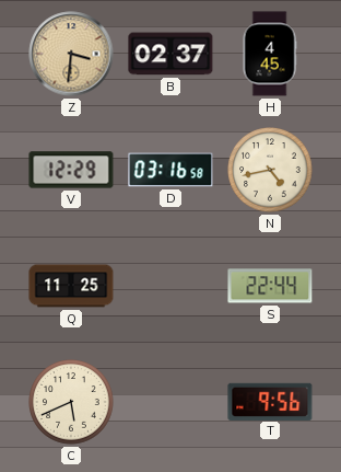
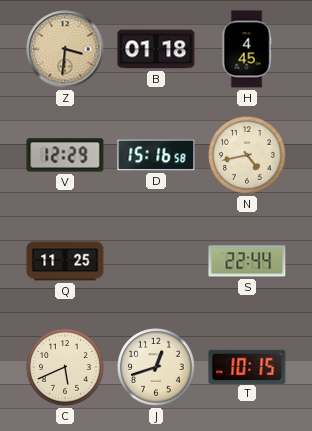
B: 02:37 -> 01:18
D: 03:16 -> 15:16
J: none -> 12:42
T: 9:56 -> 10:15
